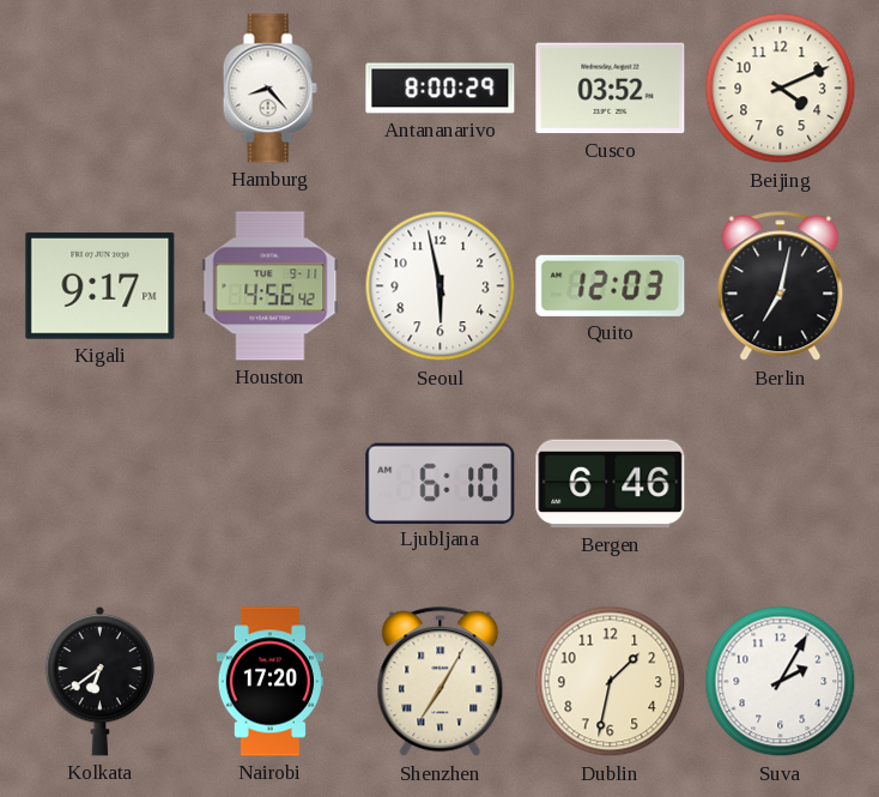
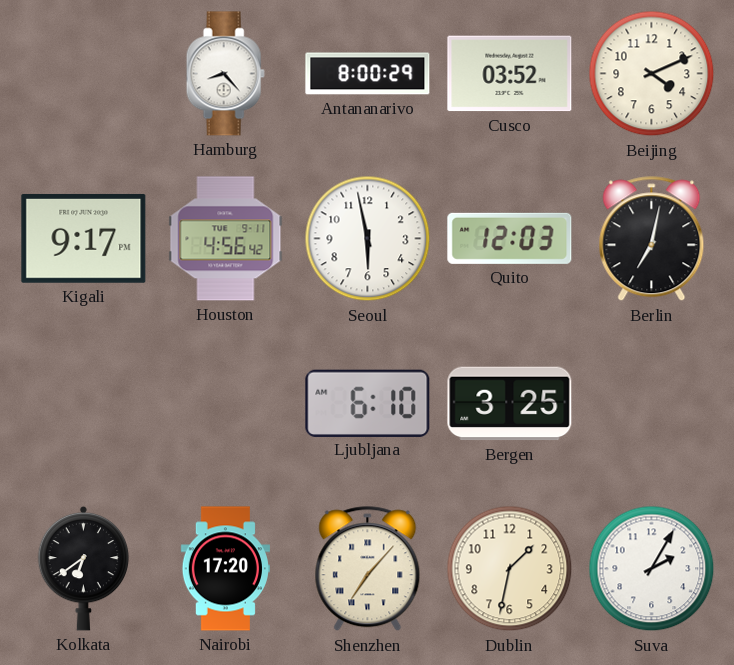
Bergen: 6:46 -> 3:25
Shenzhen: 7:05 -> 7:07
